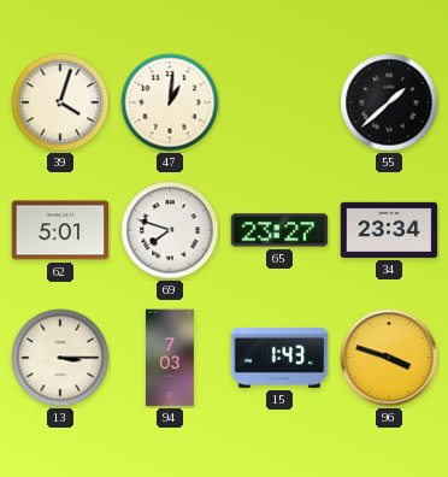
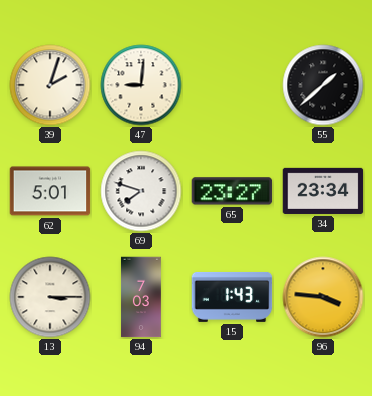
39: 4:03 -> 2:03
47: 1:01 -> 9:01
96: 3:48 -> 3:46
